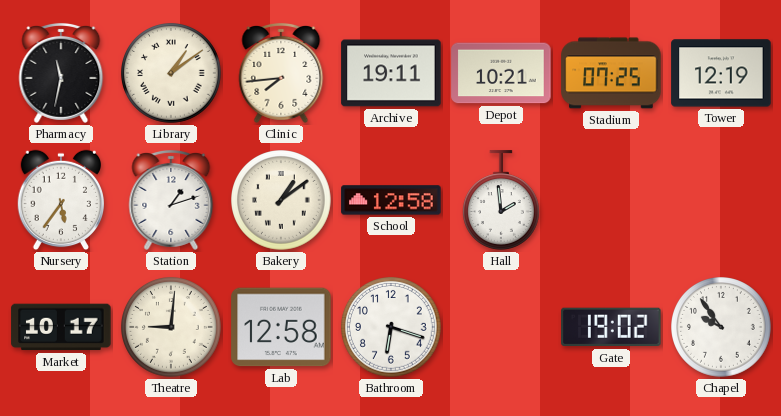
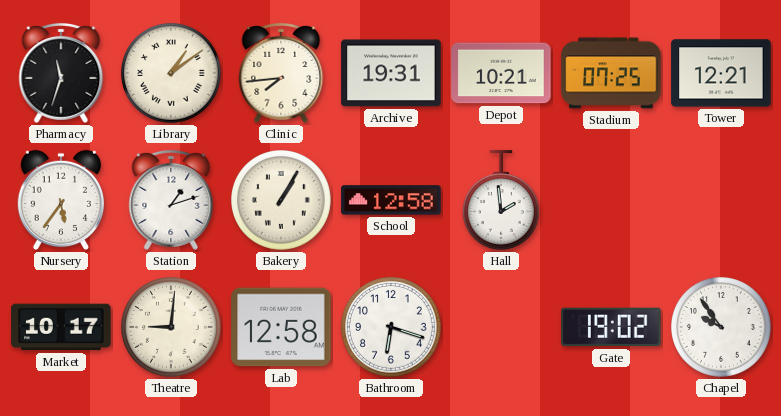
Pharmacy: 11:32 -> 11:33
Archive: 19:11 -> 19:31
Tower: 12:19 -> 12:21
Bakery: 1:09 -> 1:05
